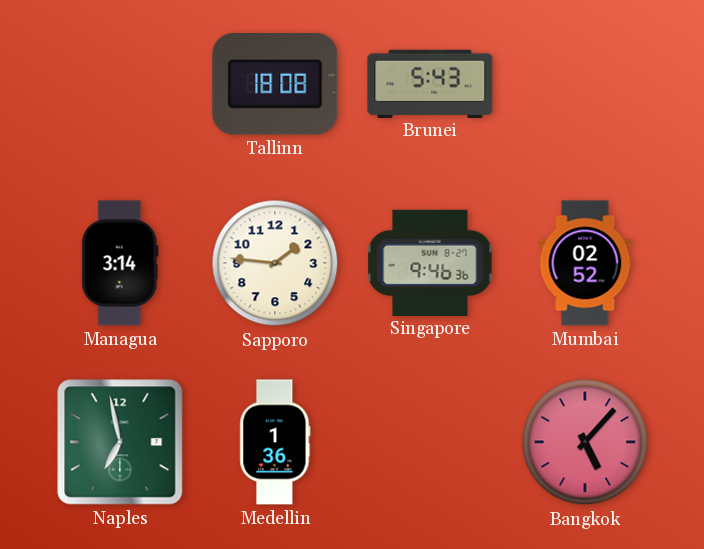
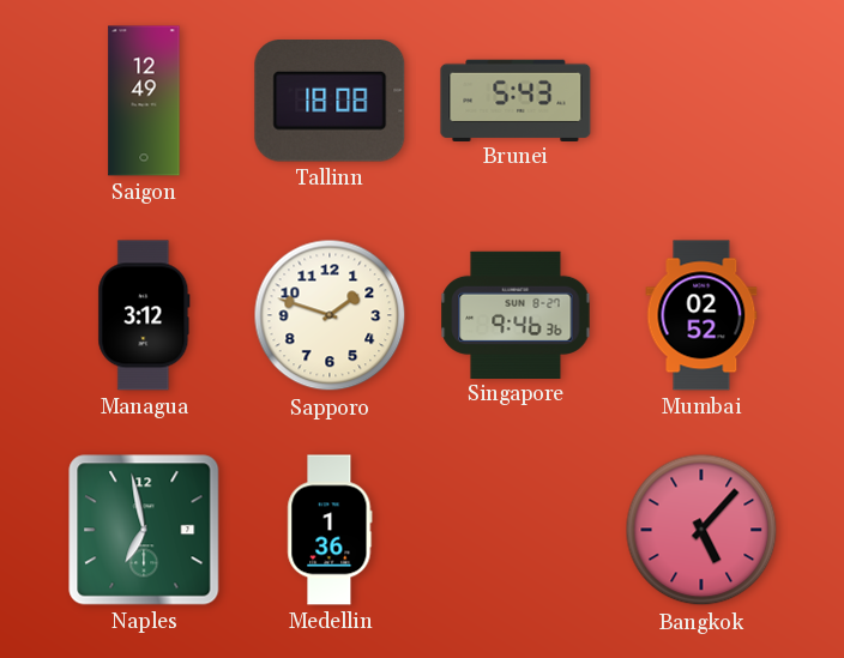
Saigon: none -> 12:49
Managua: 3:14 -> 3:12
Sapporo: 1:46 -> 1:48
